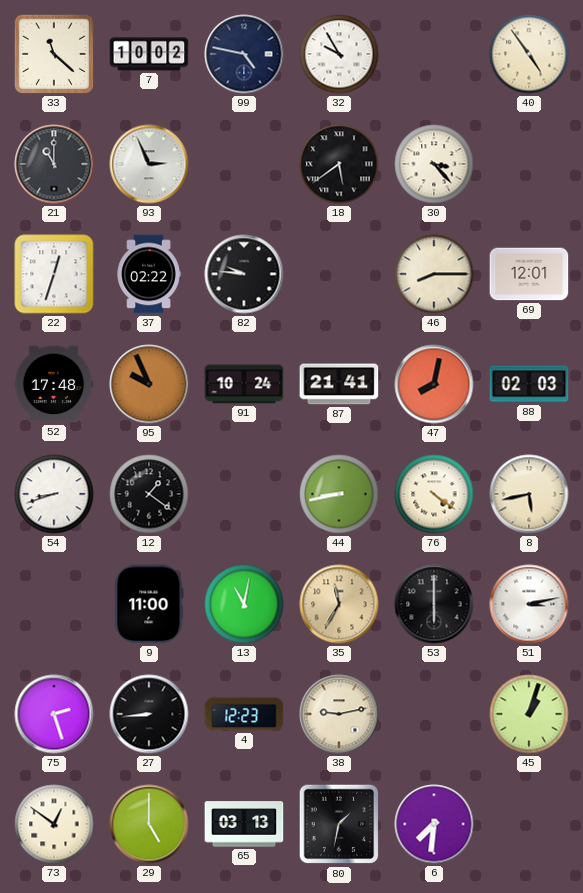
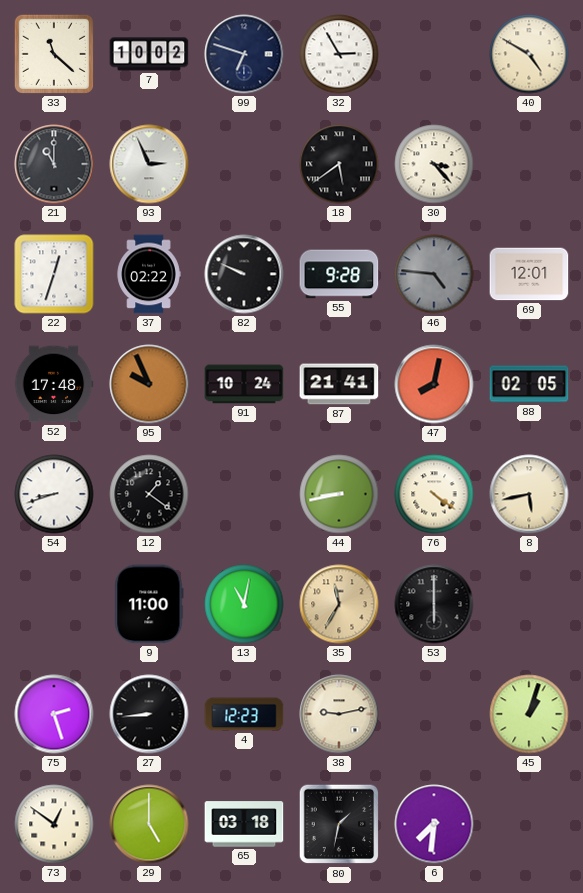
99: 4:47 -> 6:48
32: 9:55 -> 2:55
40: 4:54 -> 4:50
82: 9:46 -> 9:49
55: none -> 9:28
46: 8:15 -> 4:46
46 dial: cream -> grey
88: 02:03 -> 02:05
51: 3:13 -> none
65: 03:13 -> 03:18
